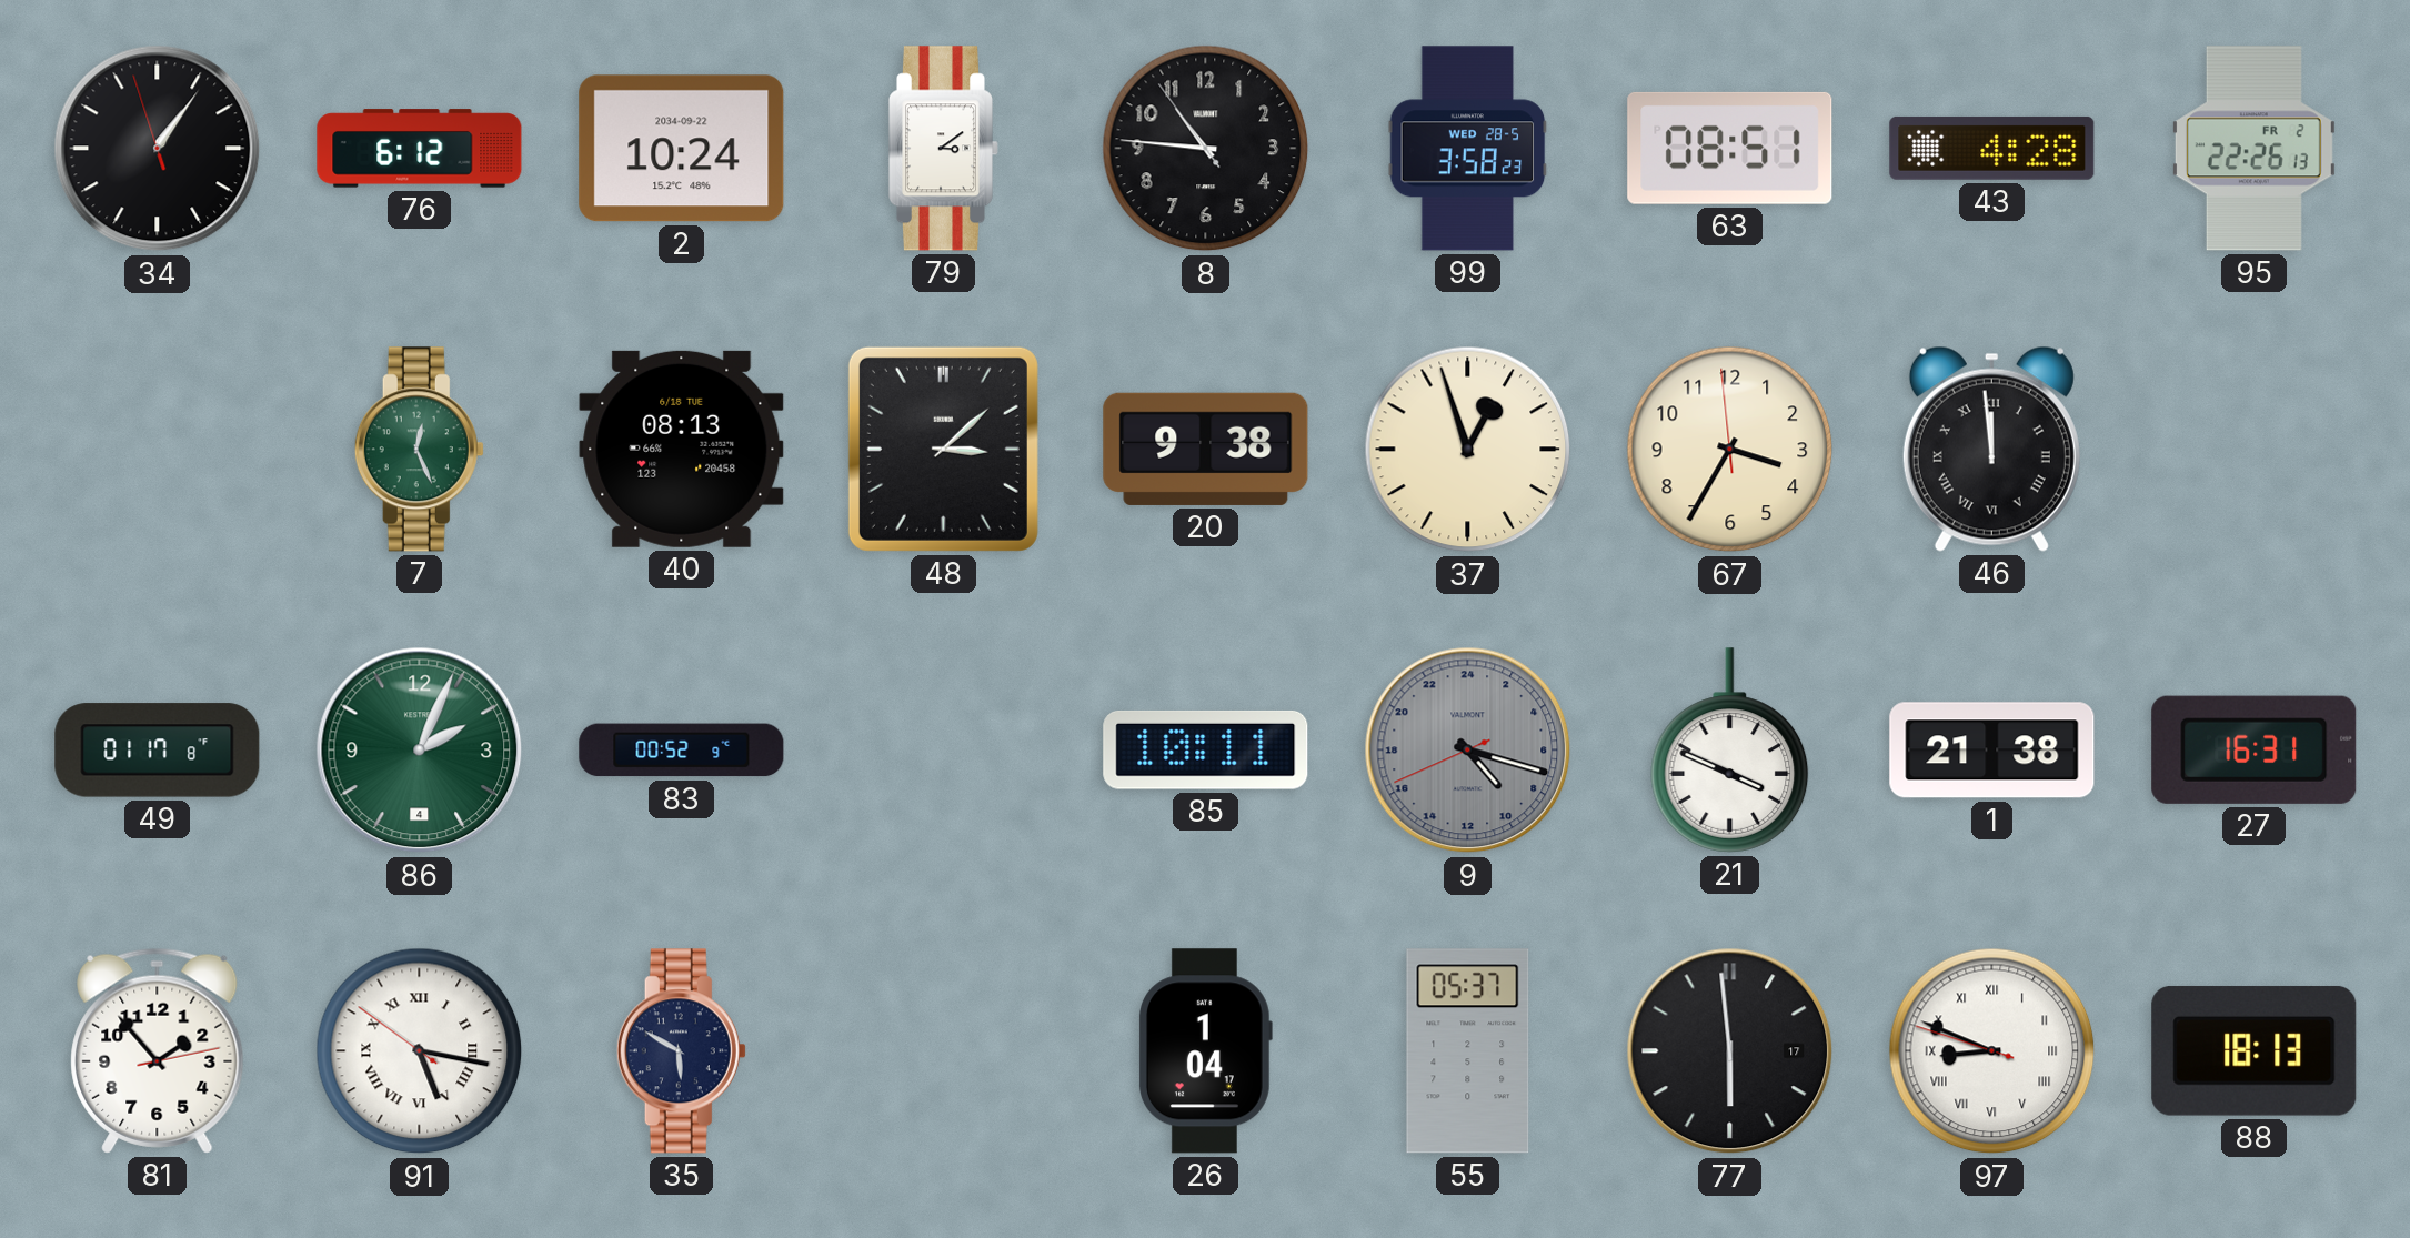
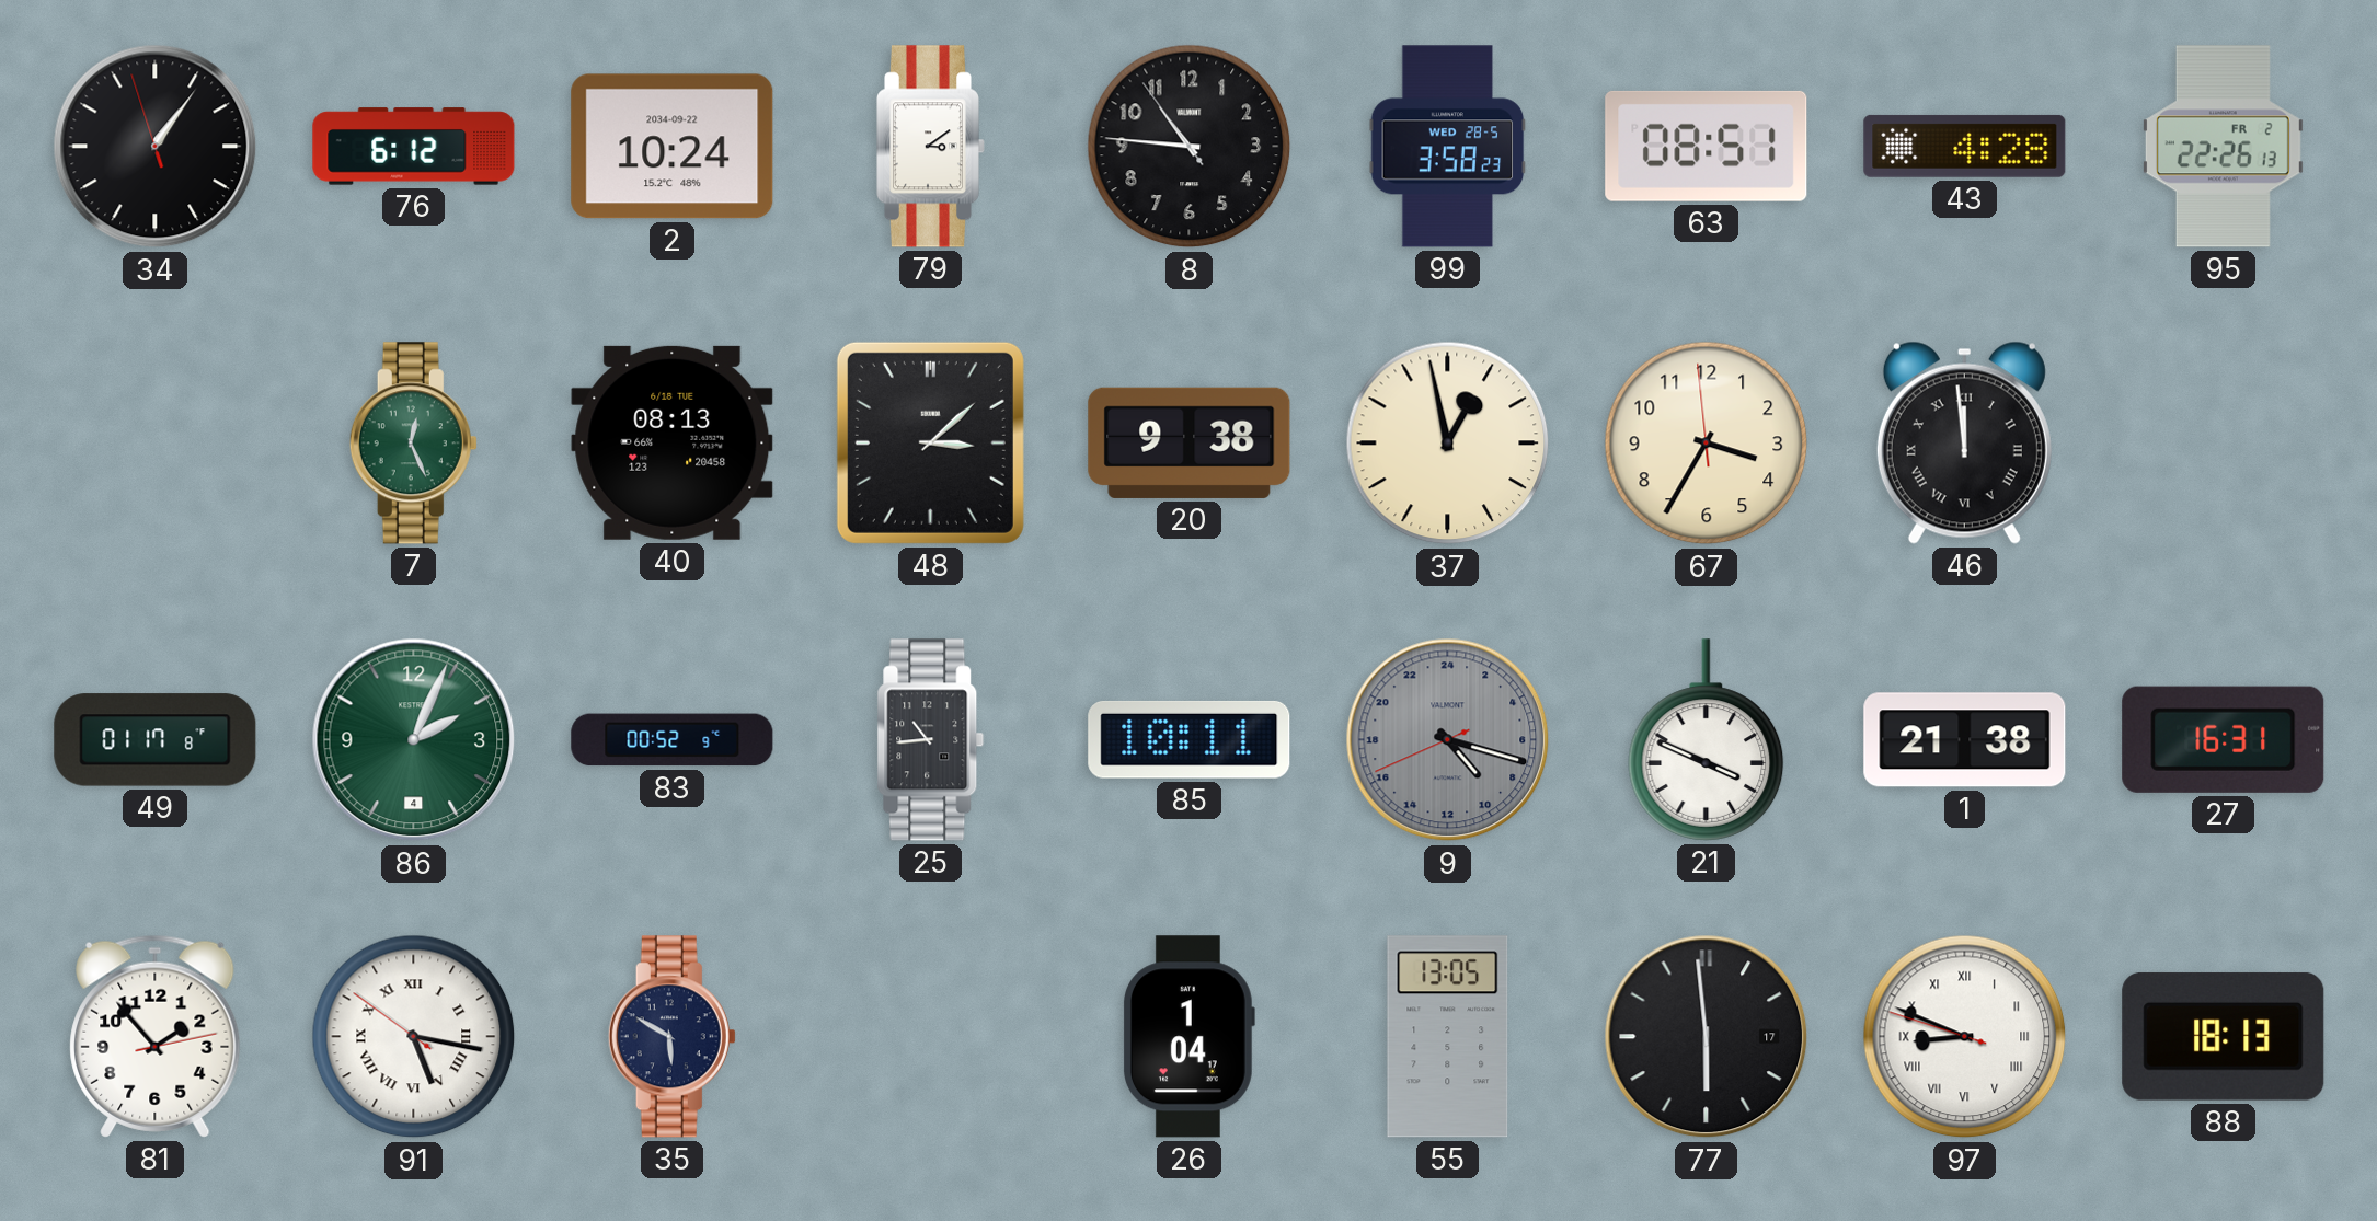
37: 12:57 -> 12:58
25: none -> 10:44
55: 05:37 -> 13:05
